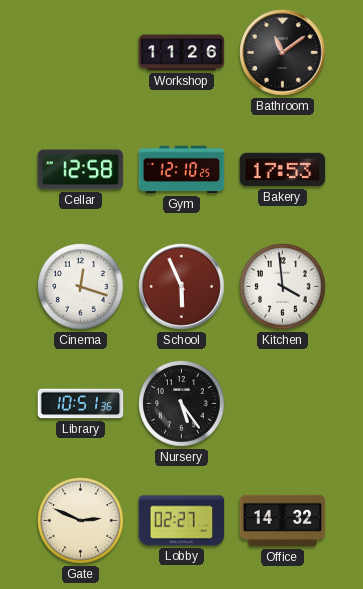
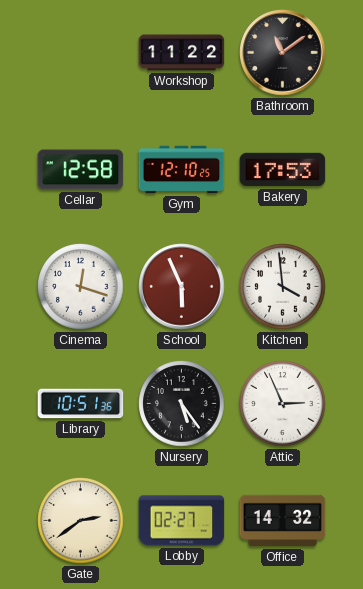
Workshop: 11:26 -> 11:22
Attic: none -> 2:56
Gate: 2:49 -> 2:39
